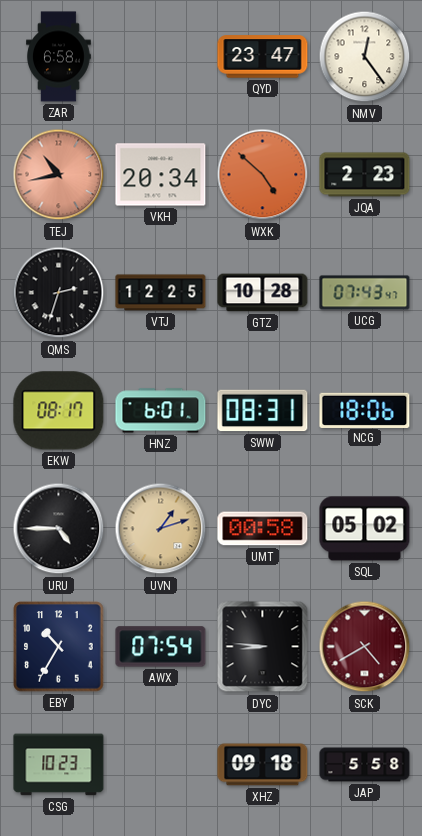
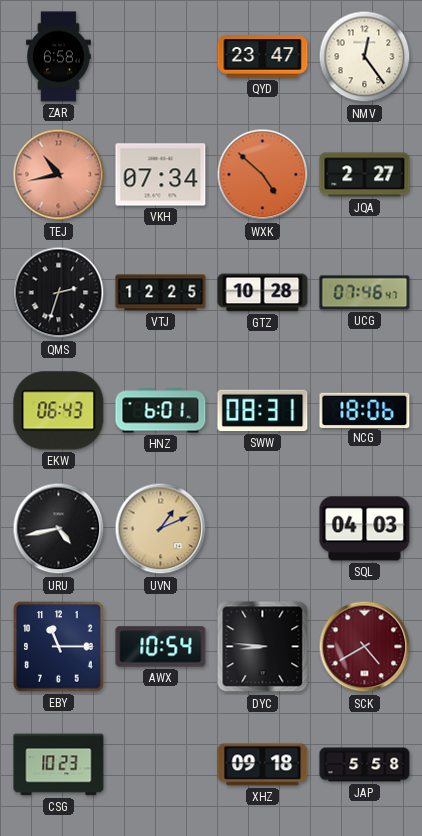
VKH: 20:34 -> 07:34
JQA: 2:23 -> 2:27
UCG: 07:43 -> 07:46
EKW: 08:17 -> 06:43
URU: 4:45 -> 4:43
UVN: 1:12 -> 1:11
UMT: 00:58 -> none
SQL: 05:02 -> 04:03
EBY: 10:35 -> 11:15
AWX: 07:54 -> 10:54
